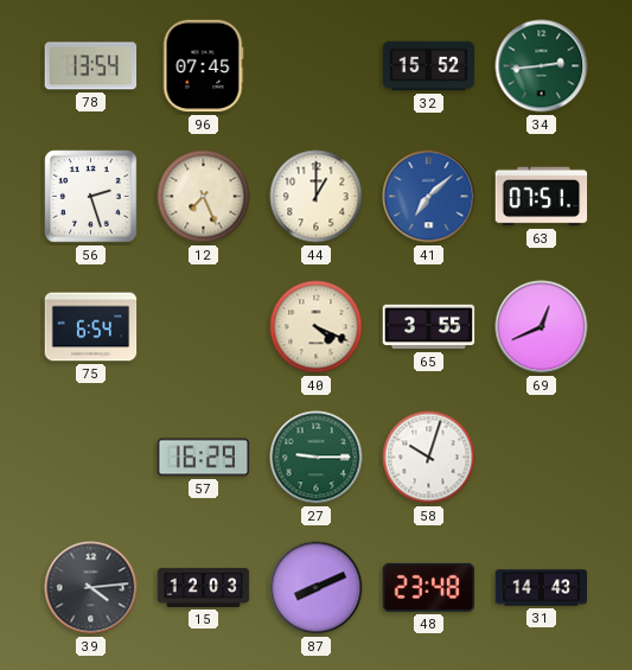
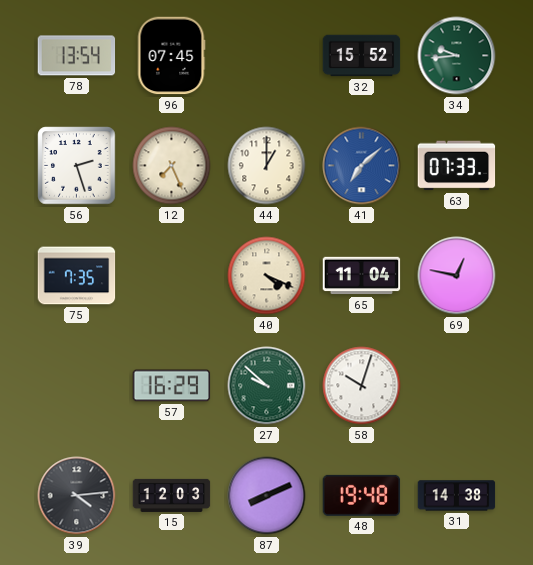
34: 2:44 -> 9:44
63: 07:51 -> 07:33
75: 6:54 -> 7:35
65: 3:55 -> 11:04
69: 12:41 -> 12:47
27: 9:15 -> 9:52
48: 23:48 -> 19:48
31: 14:43 -> 14:38
